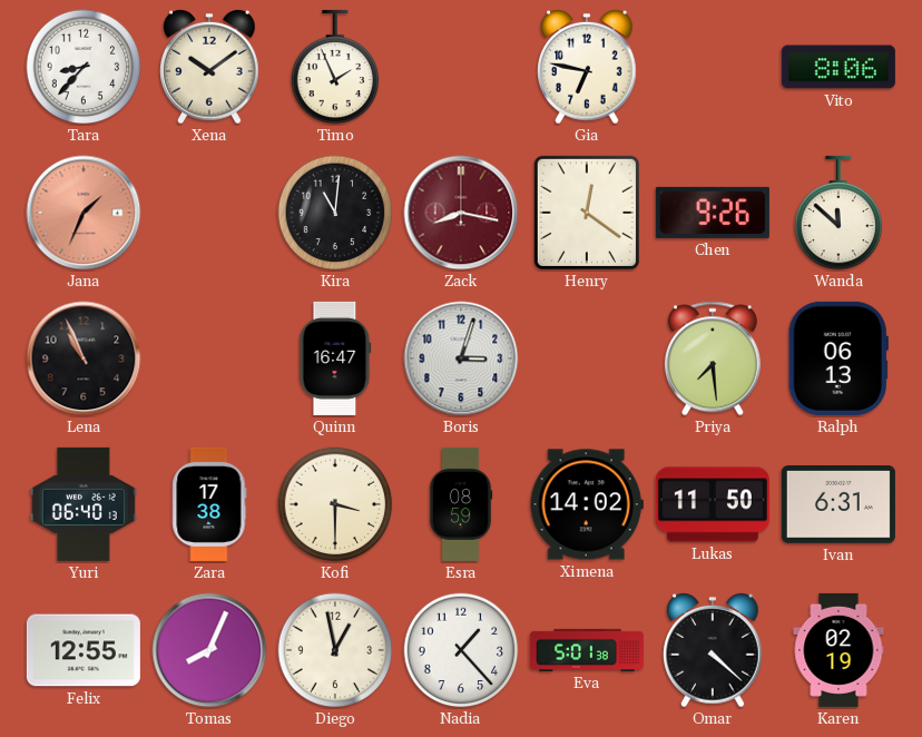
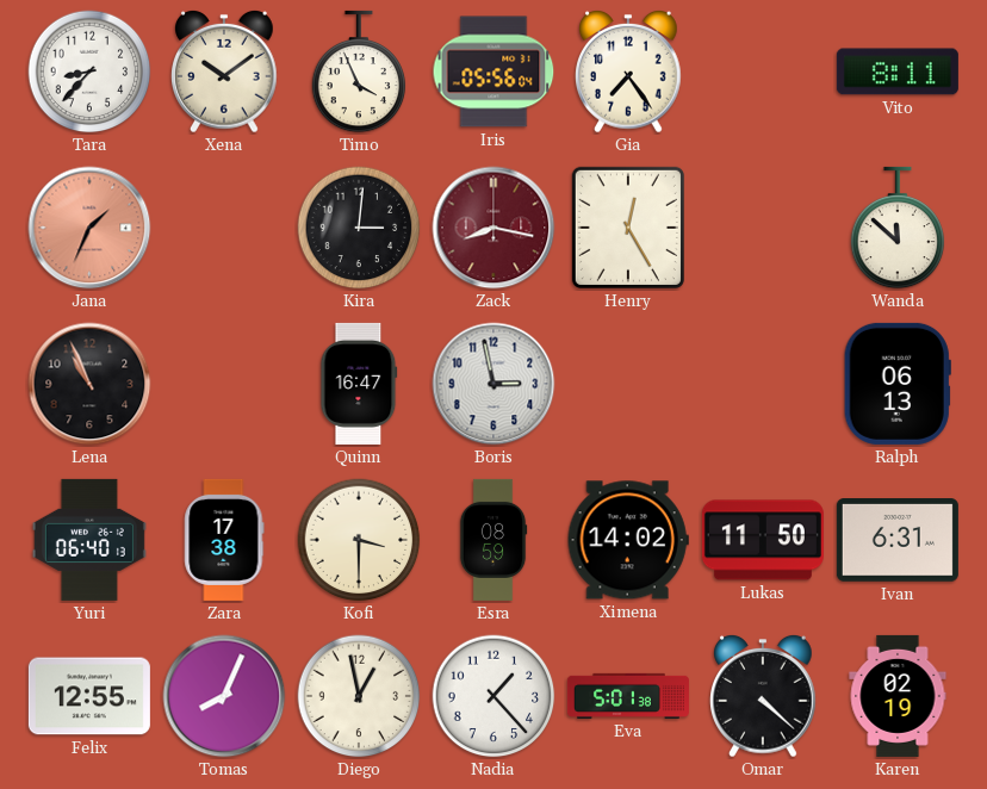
Timo: 1:56 -> 3:56
Iris: none -> 05:56
Gia: 6:47 -> 7:24
Vito: 8:06 -> 8:11
Kira: 11:01 -> 3:01
Henry: 12:21 -> 12:25
Chen: 9:26 -> none
Boris: 3:03 -> 2:58
Priya: 7:29 -> none
